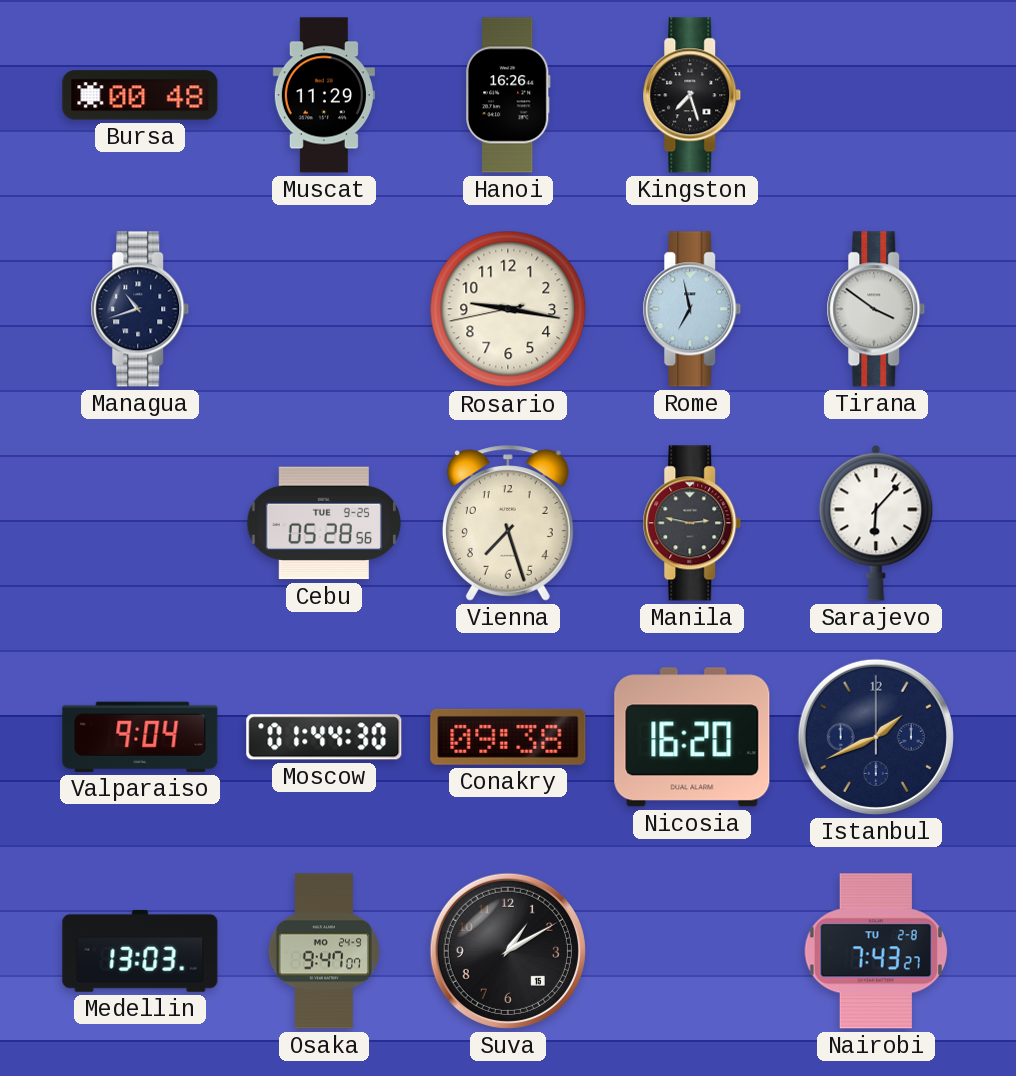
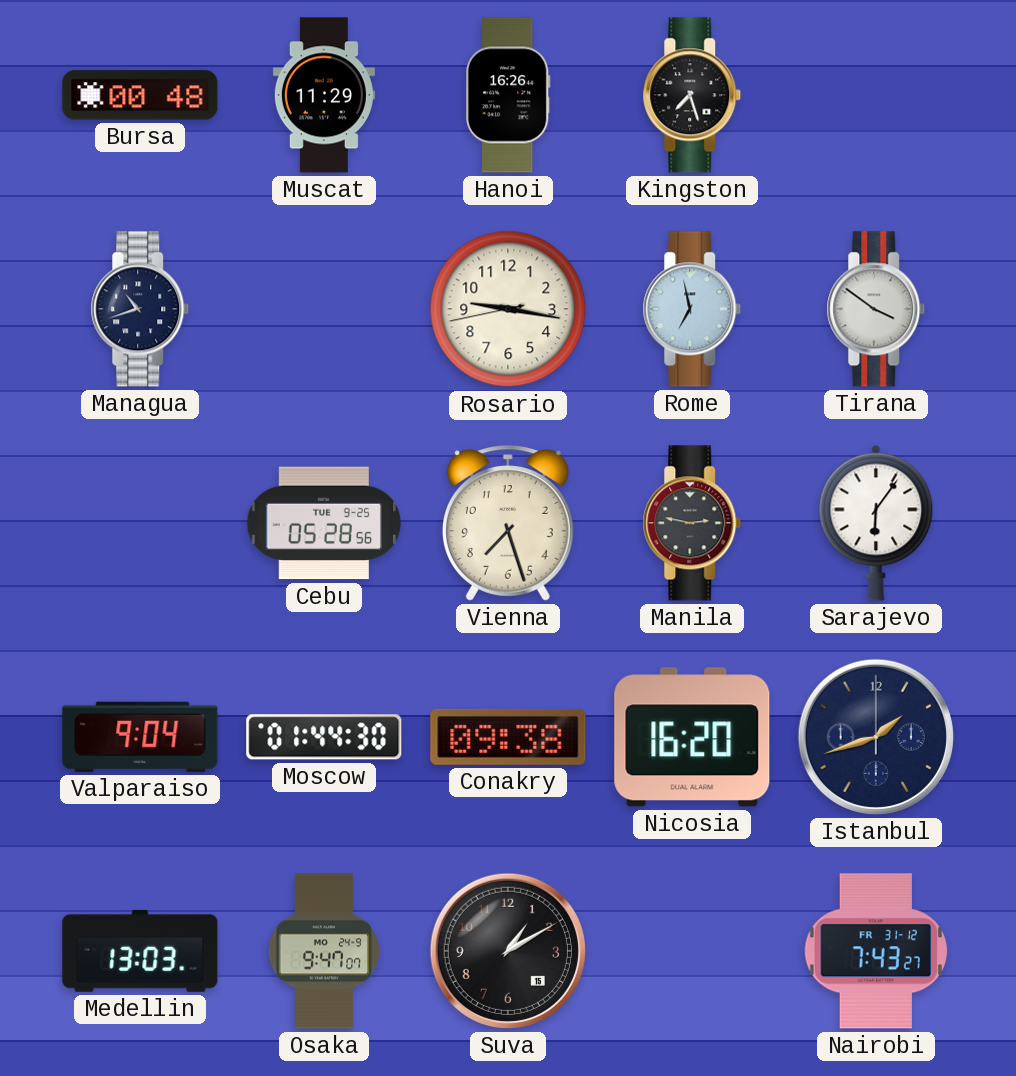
Sarajevo: 6:07 -> 6:06
Istanbul: 1:41 -> 1:42
Nairobi date: TU 2-8 -> FR 31-12
